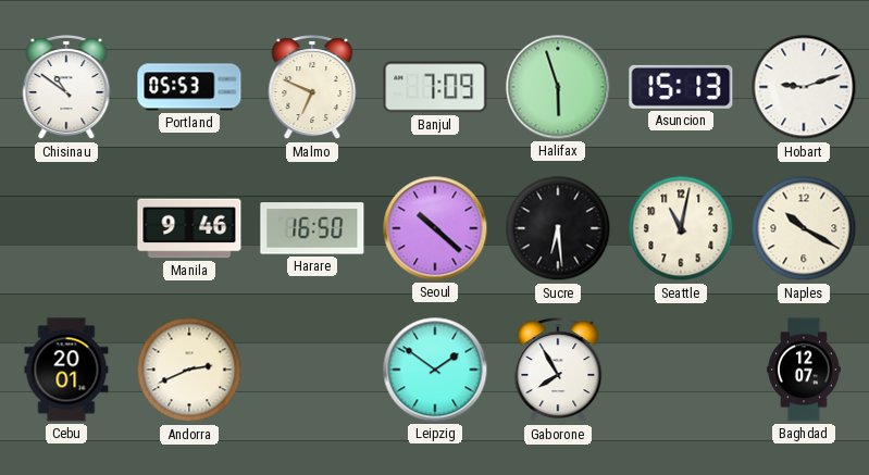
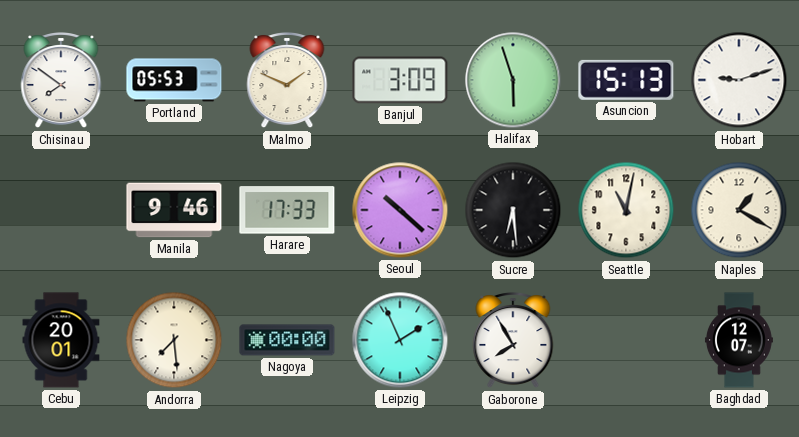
Chisinau: 10:51 -> 7:51
Malmo: 6:49 -> 1:49
Banjul: 7:09 -> 3:09
Harare: 16:50 -> 17:33
Naples: 10:20 -> 1:20
Andorra: 2:41 -> 7:29
Nagoya: none -> 00:00
Leipzig: 1:51 -> 1:56
